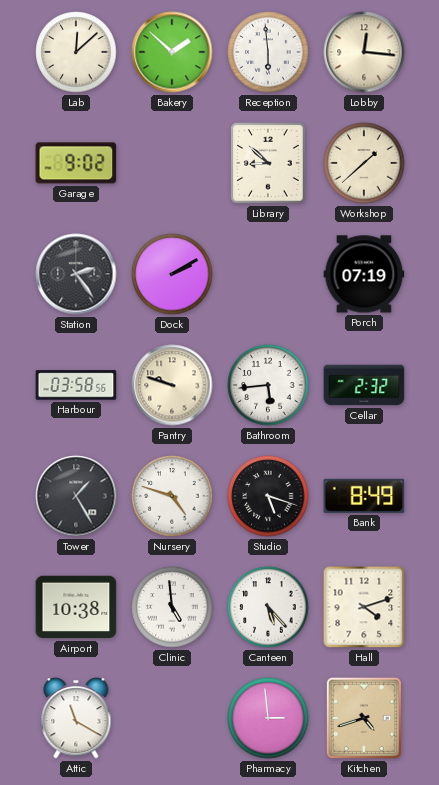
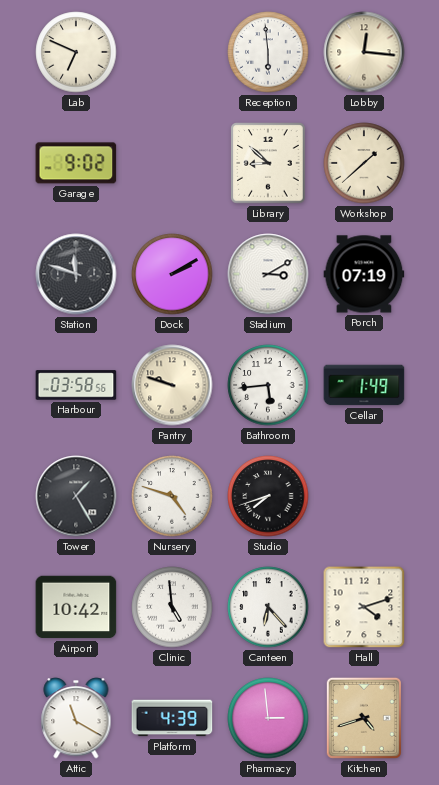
Lab: 12:08 -> 6:49
Bakery: 1:52 -> none
Station: 2:24 -> 11:48
Stadium: none -> 3:10
Cellar: 2:32 -> 1:49
Studio: 5:18 -> 7:42
Bank: 8:49 -> none
Airport: 10:38 -> 10:42
Canteen: 5:23 -> 6:23
Platform: none -> 4:39
